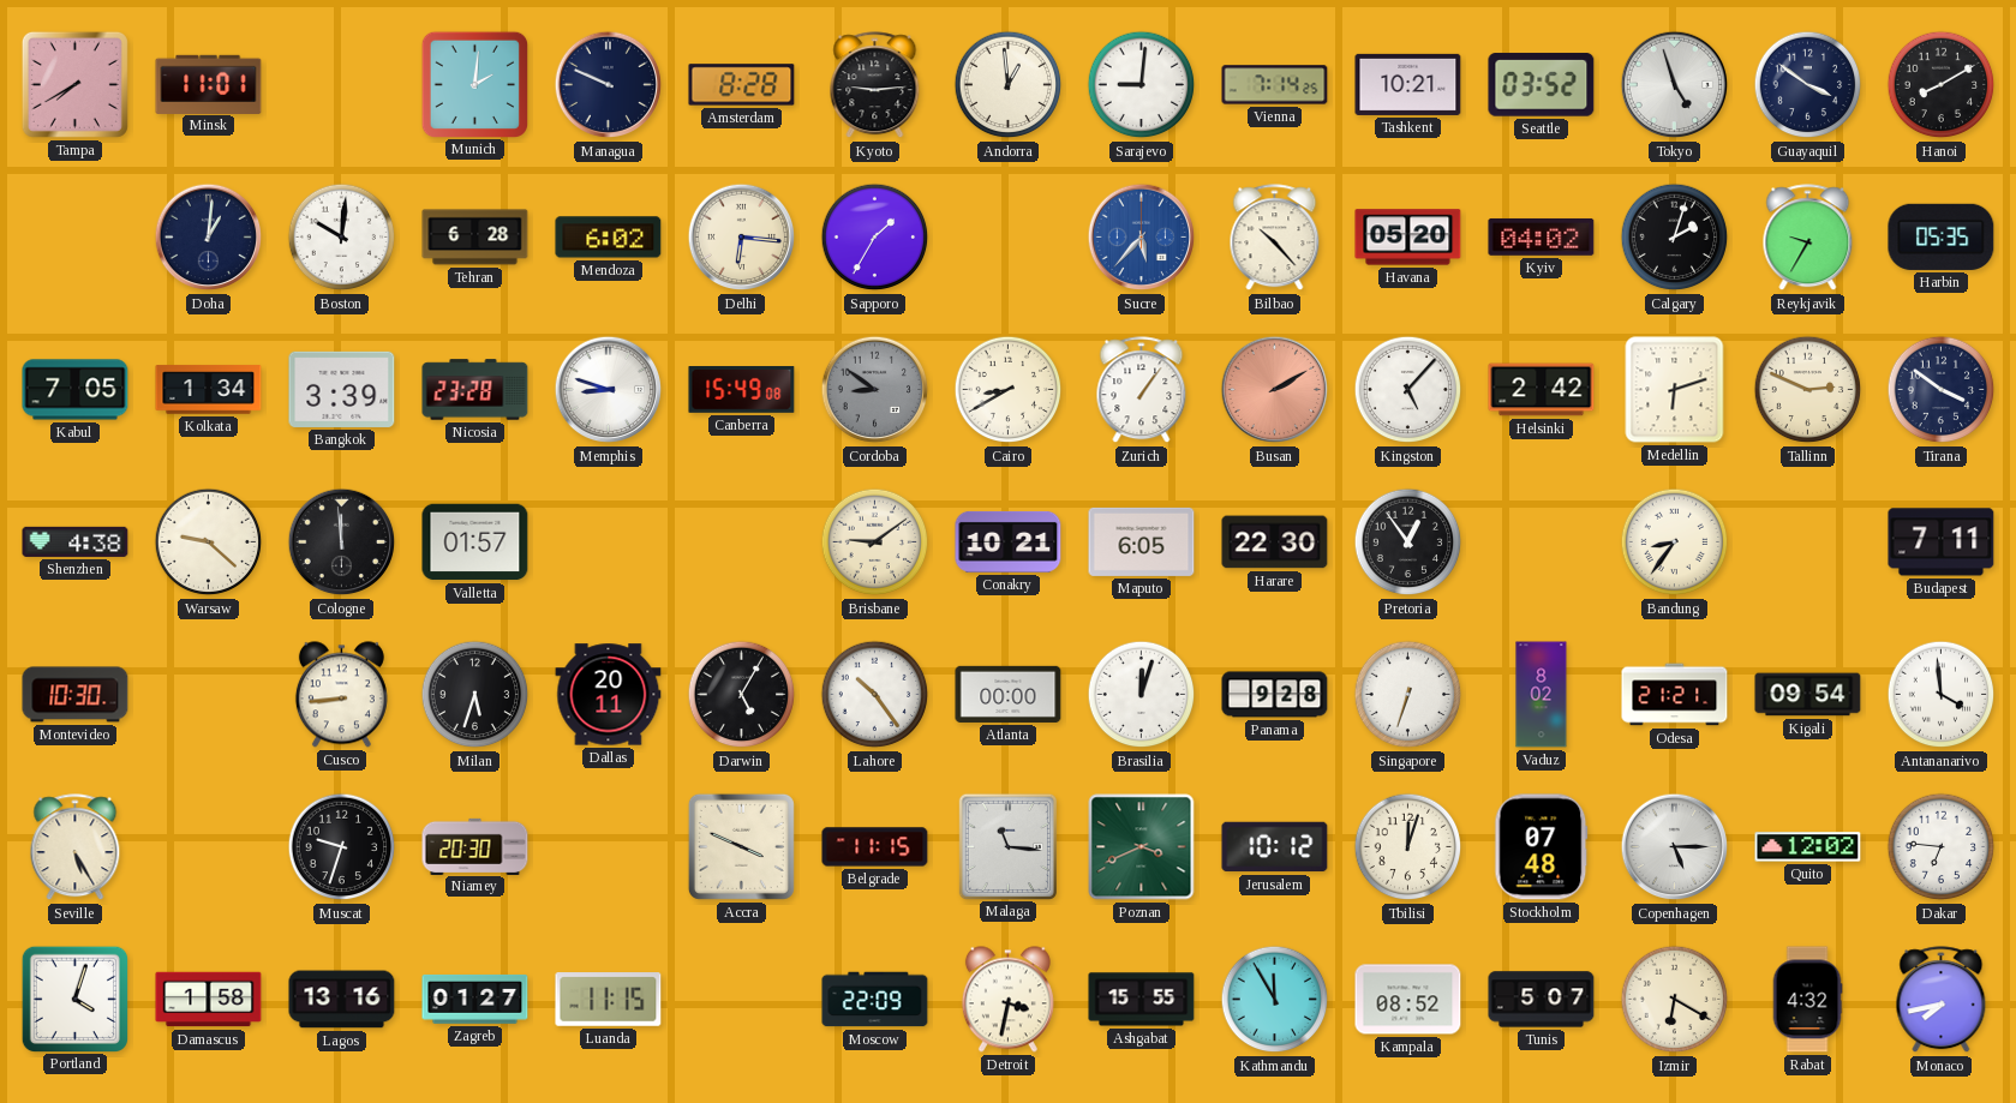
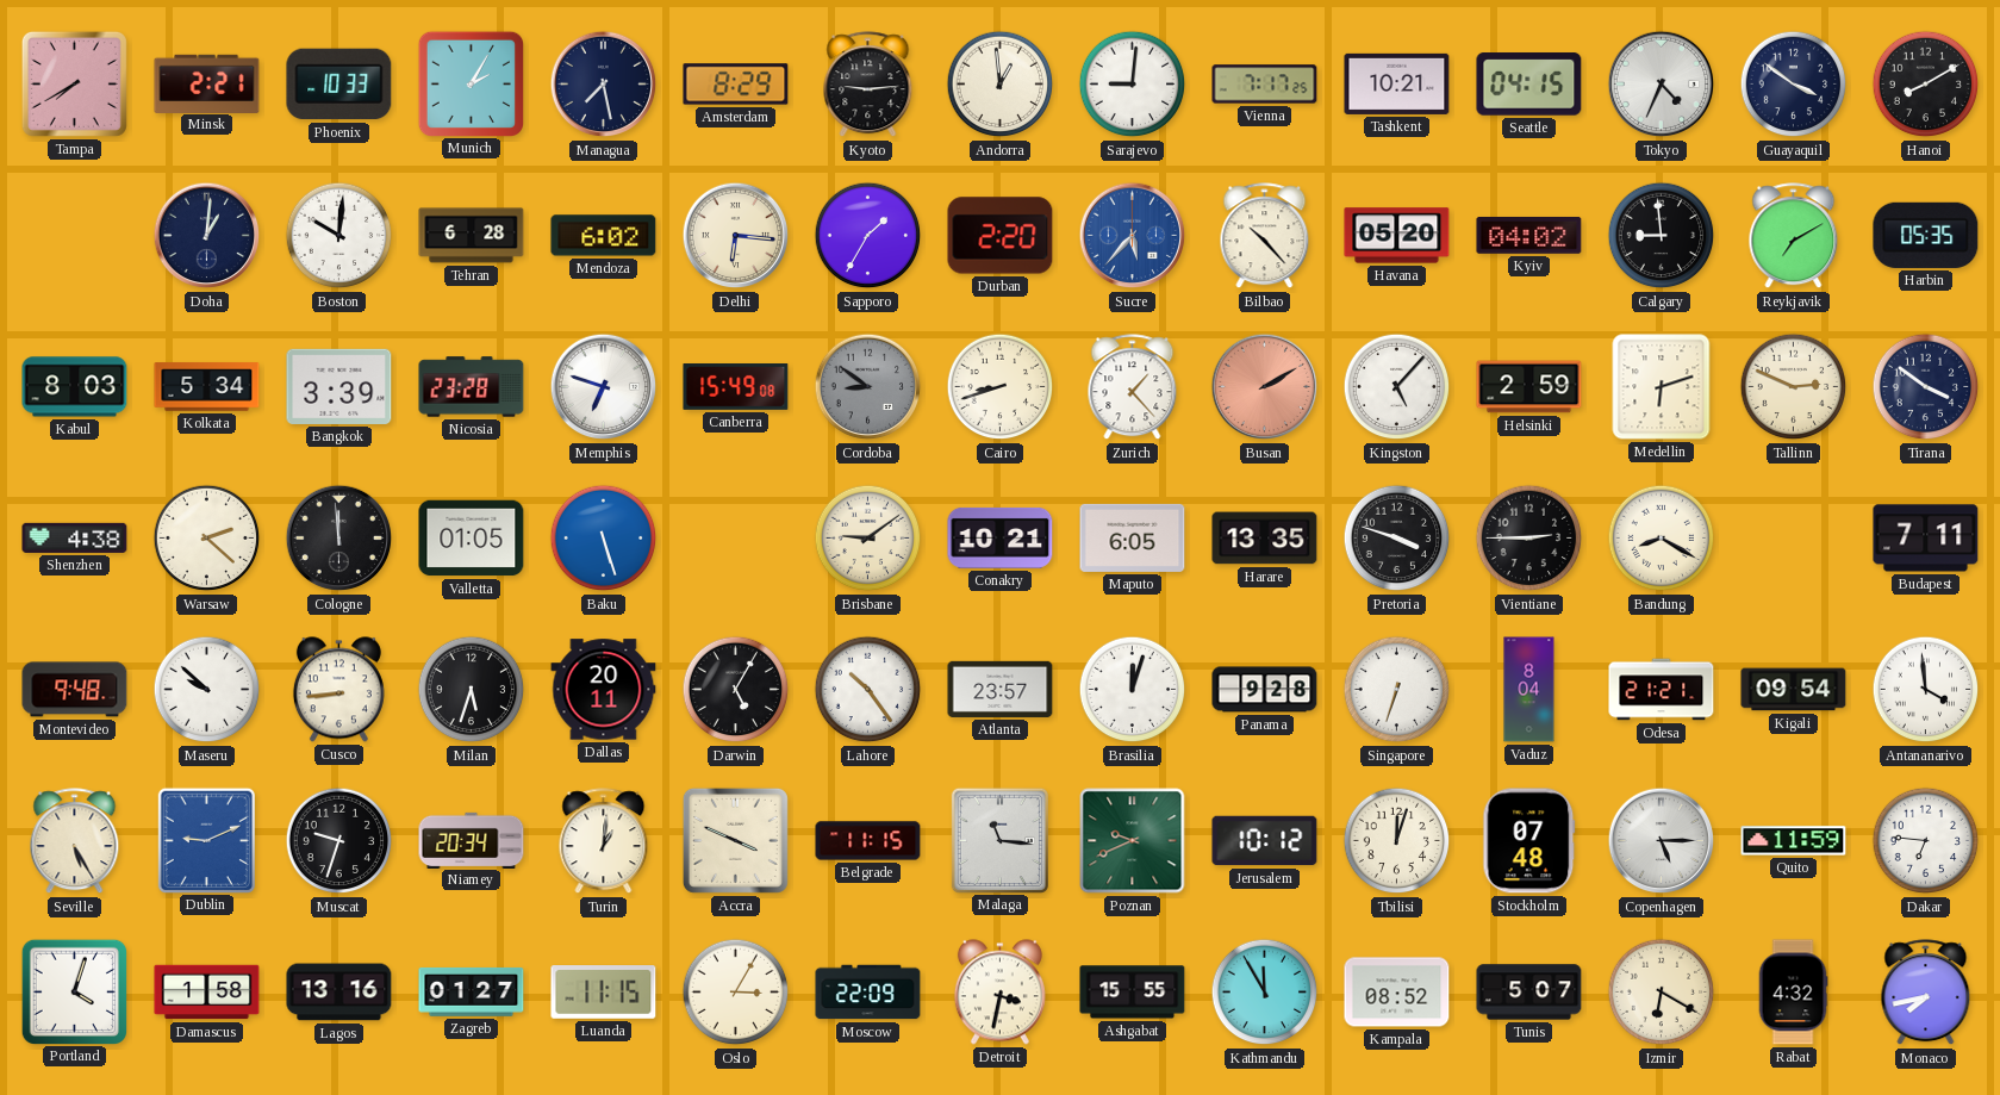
Minsk: 11:01 -> 2:21
Phoenix: none -> 10:33
Munich: 2:01 -> 2:05
Managua: 9:49 -> 7:28
Amsterdam: 8:28 -> 8:29
Vienna: 7:14 -> 7:17
Seattle: 03:52 -> 04:15
Tokyo: 4:57 -> 4:34
Durban: none -> 2:20
Calgary: 2:03 -> 8:59
Reykjavik: 9:35 -> 7:10
Kabul: 7:05 -> 8:03
Kolkata: 1:34 -> 5:34
Memphis: 8:48 -> 6:48
Cairo: 8:40 -> 8:42
Zurich: 1:06 -> 1:23
Helsinki: 2:42 -> 2:59
Warsaw: 9:22 -> 2:22
Valletta: 01:57 -> 01:05
Baku: none -> 5:27
Harare: 22:30 -> 13:35
Pretoria: 12:54 -> 3:48
Vientiane: none -> 2:45
Bandung: 8:36 -> 8:20
Montevideo: 10:30 -> 9:48
Maseru: none -> 9:52
Atlanta: 00:00 -> 23:57
Vaduz: 8:02 -> 8:04
Dublin: none -> 9:11
Niamey: 20:30 -> 20:34
Turin: none -> 1:01
Poznan: 3:41 -> 9:41
Quito: 12:02 -> 11:59
Oslo: none -> 3:05
